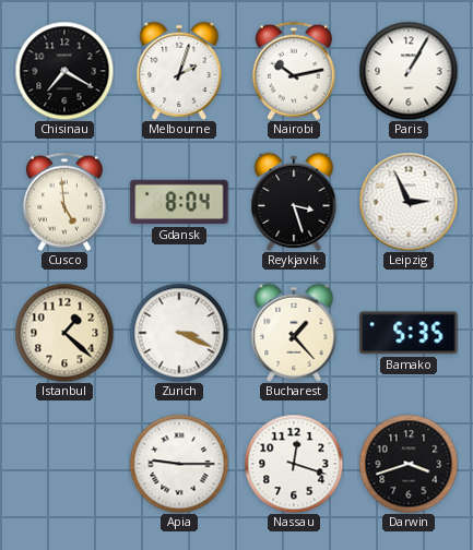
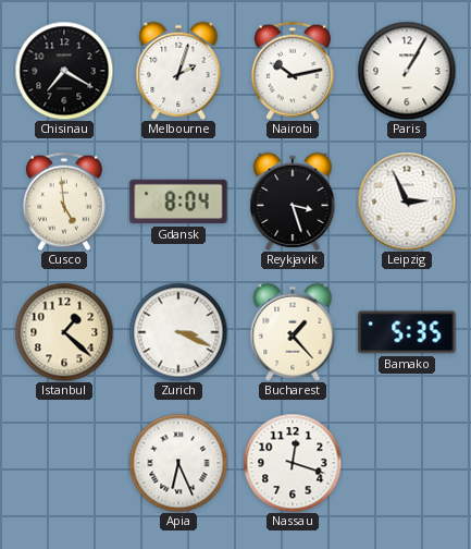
Apia: 9:15 -> 6:26
Darwin: 3:42 -> none
